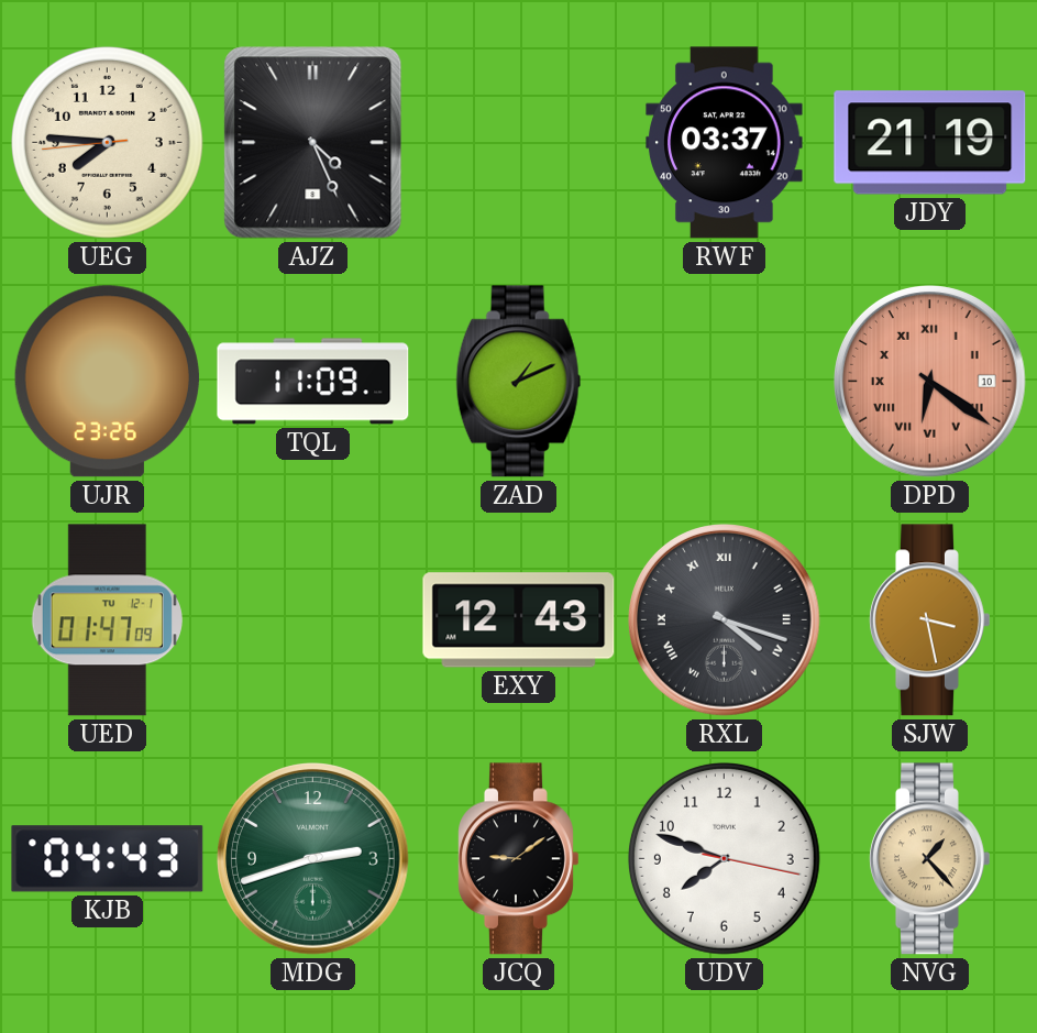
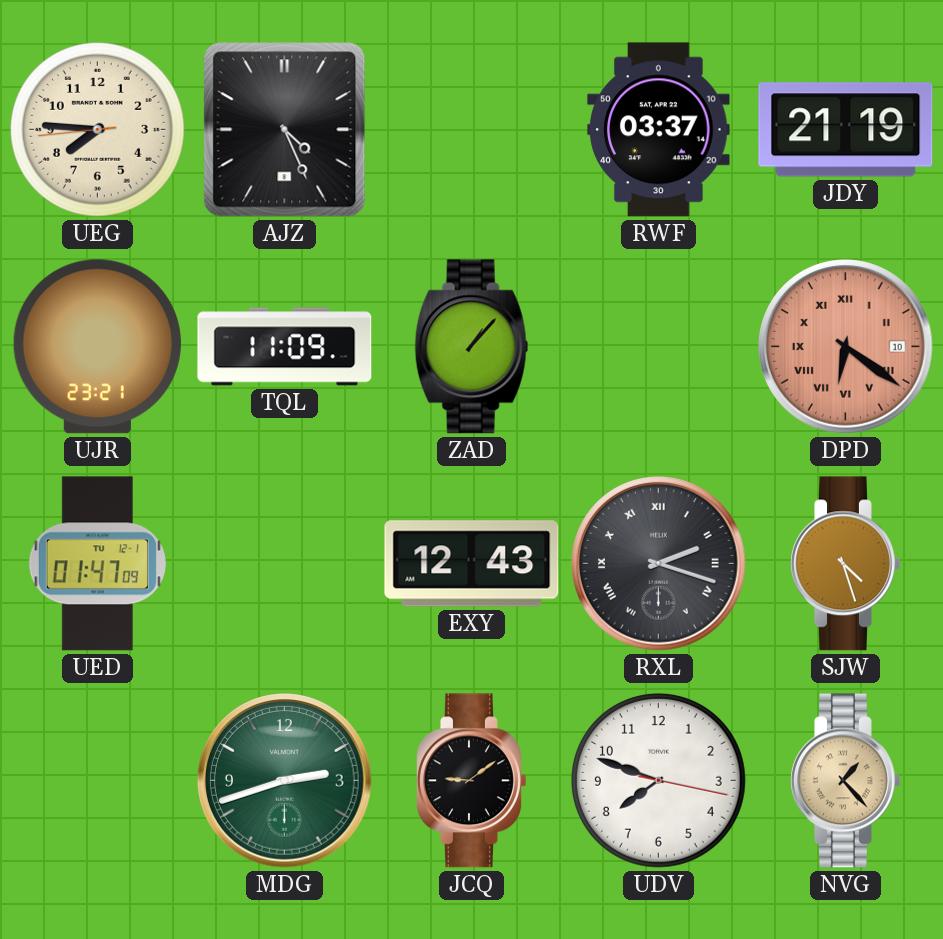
UJR: 23:26 -> 23:21
ZAD: 1:11 -> 1:07
RXL: 4:18 -> 2:18
SJW: 3:28 -> 4:27
KJB: 04:43 -> none
